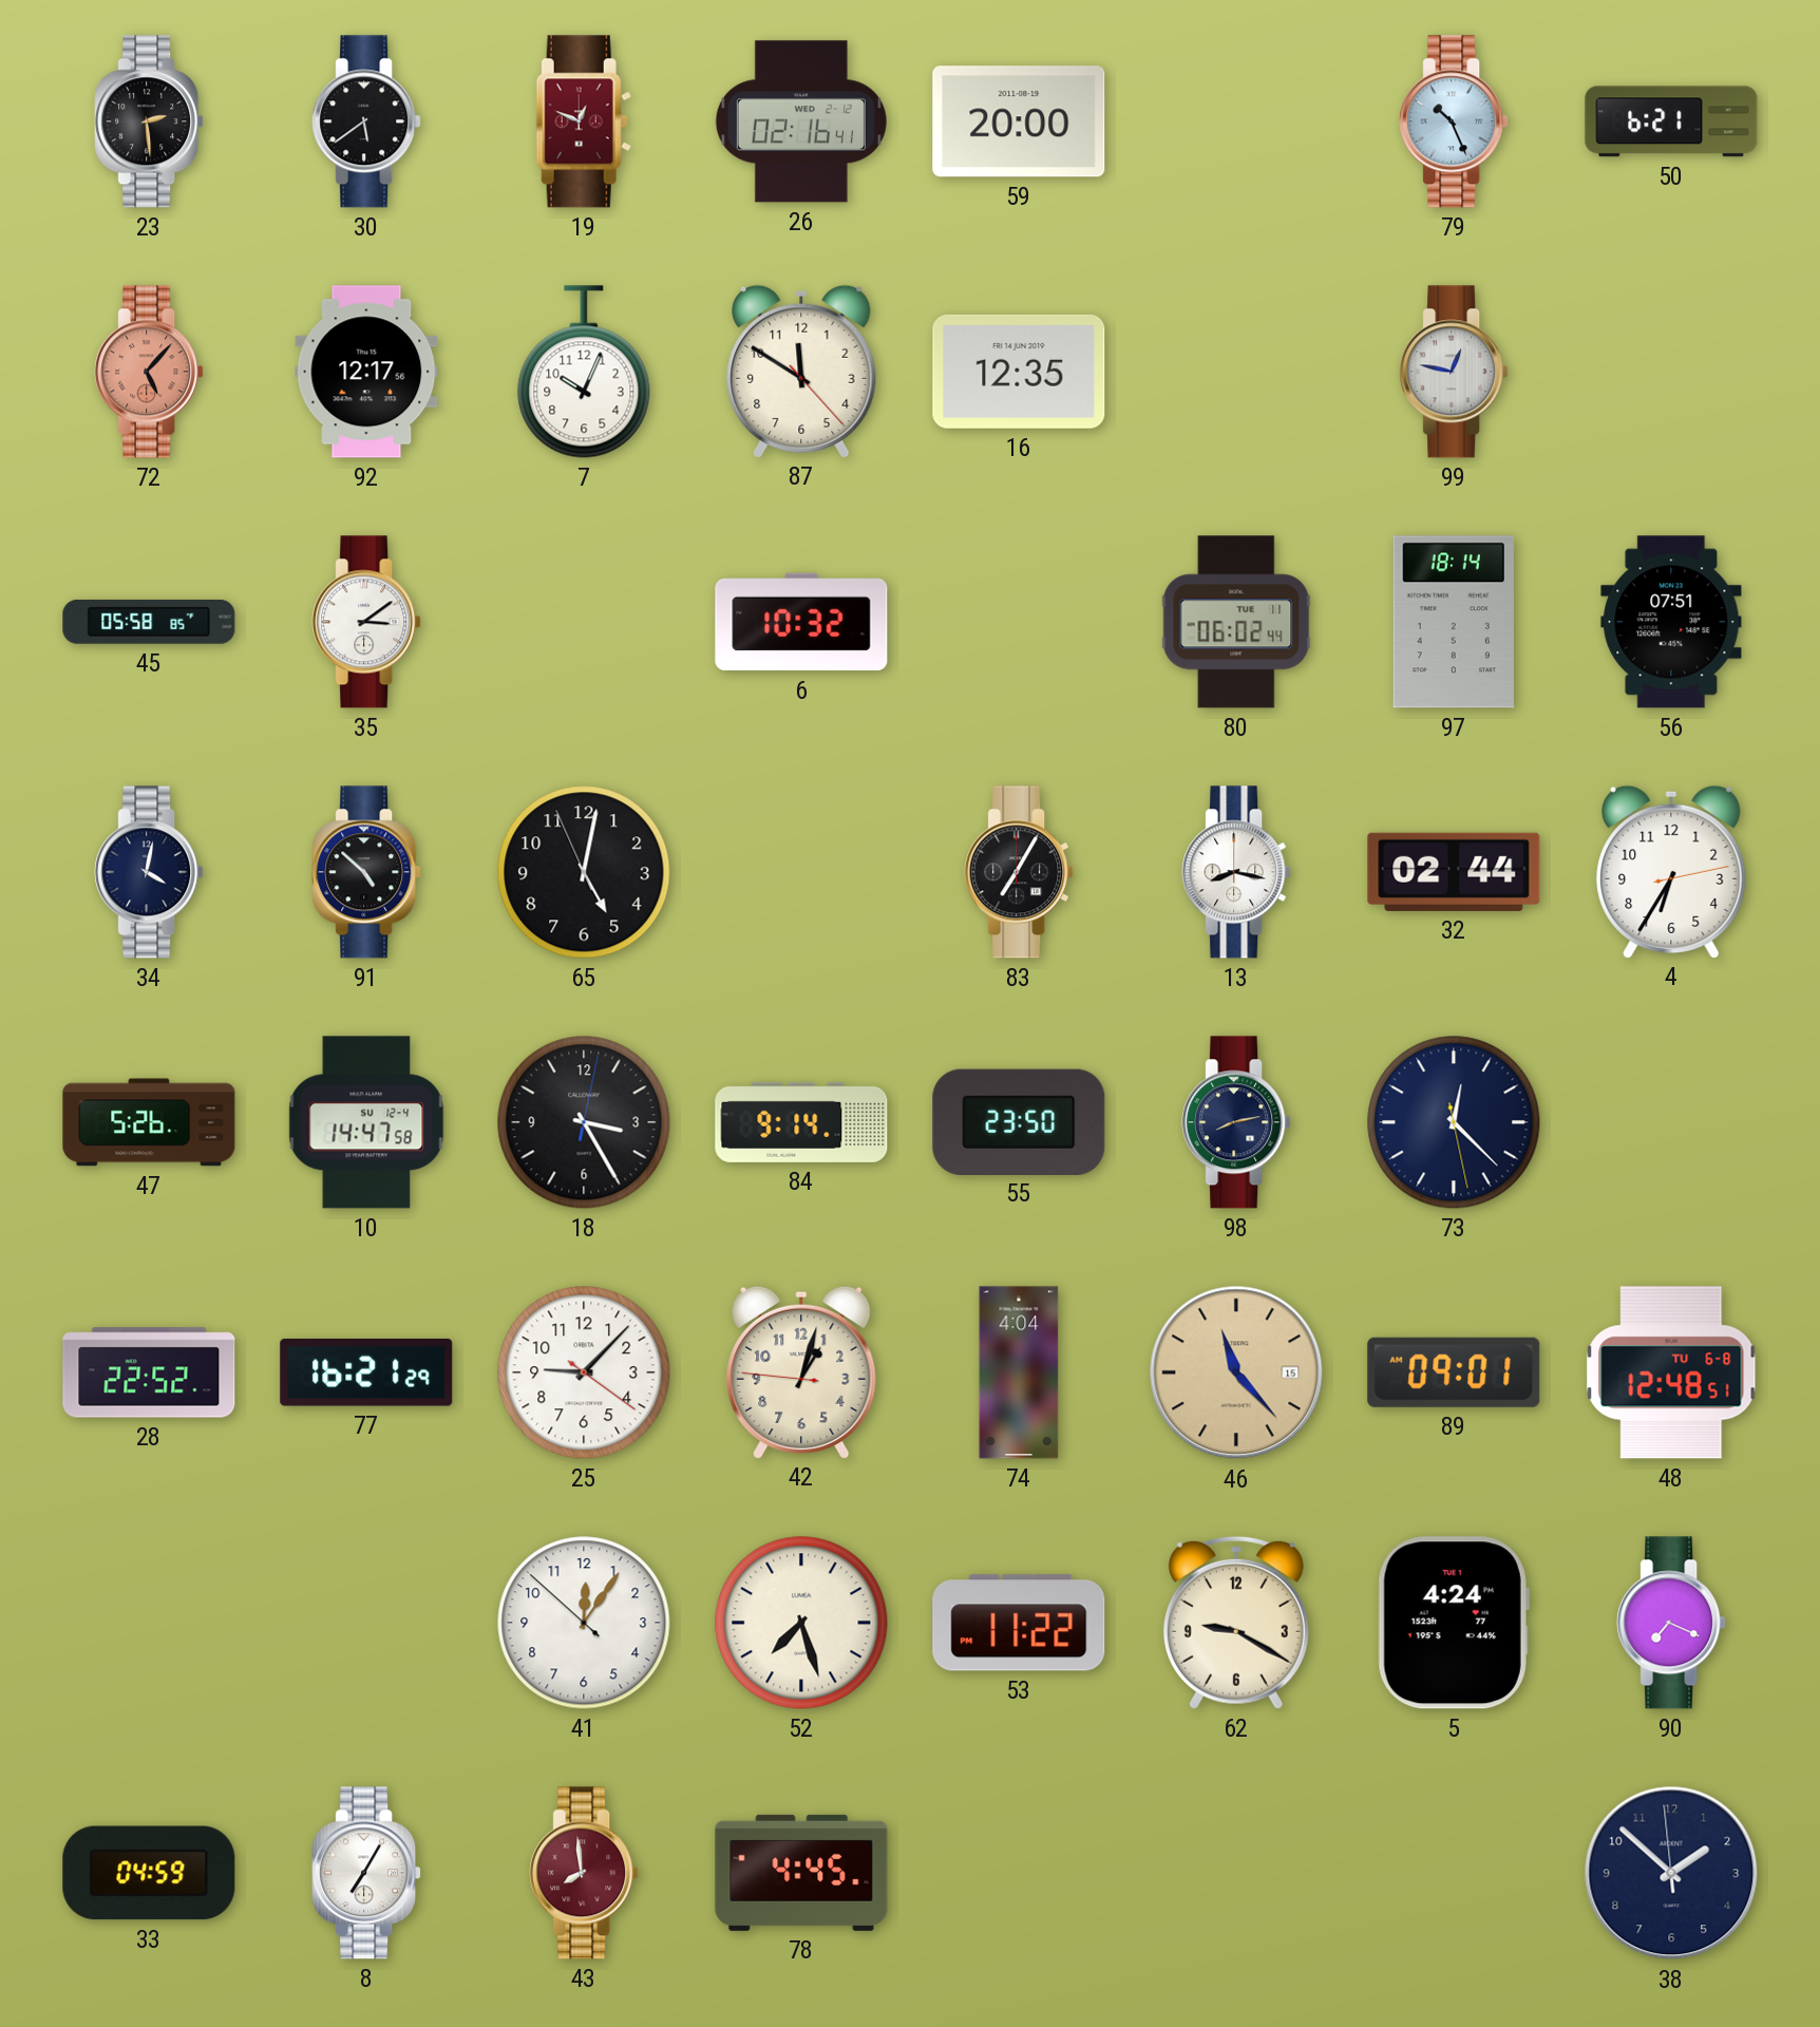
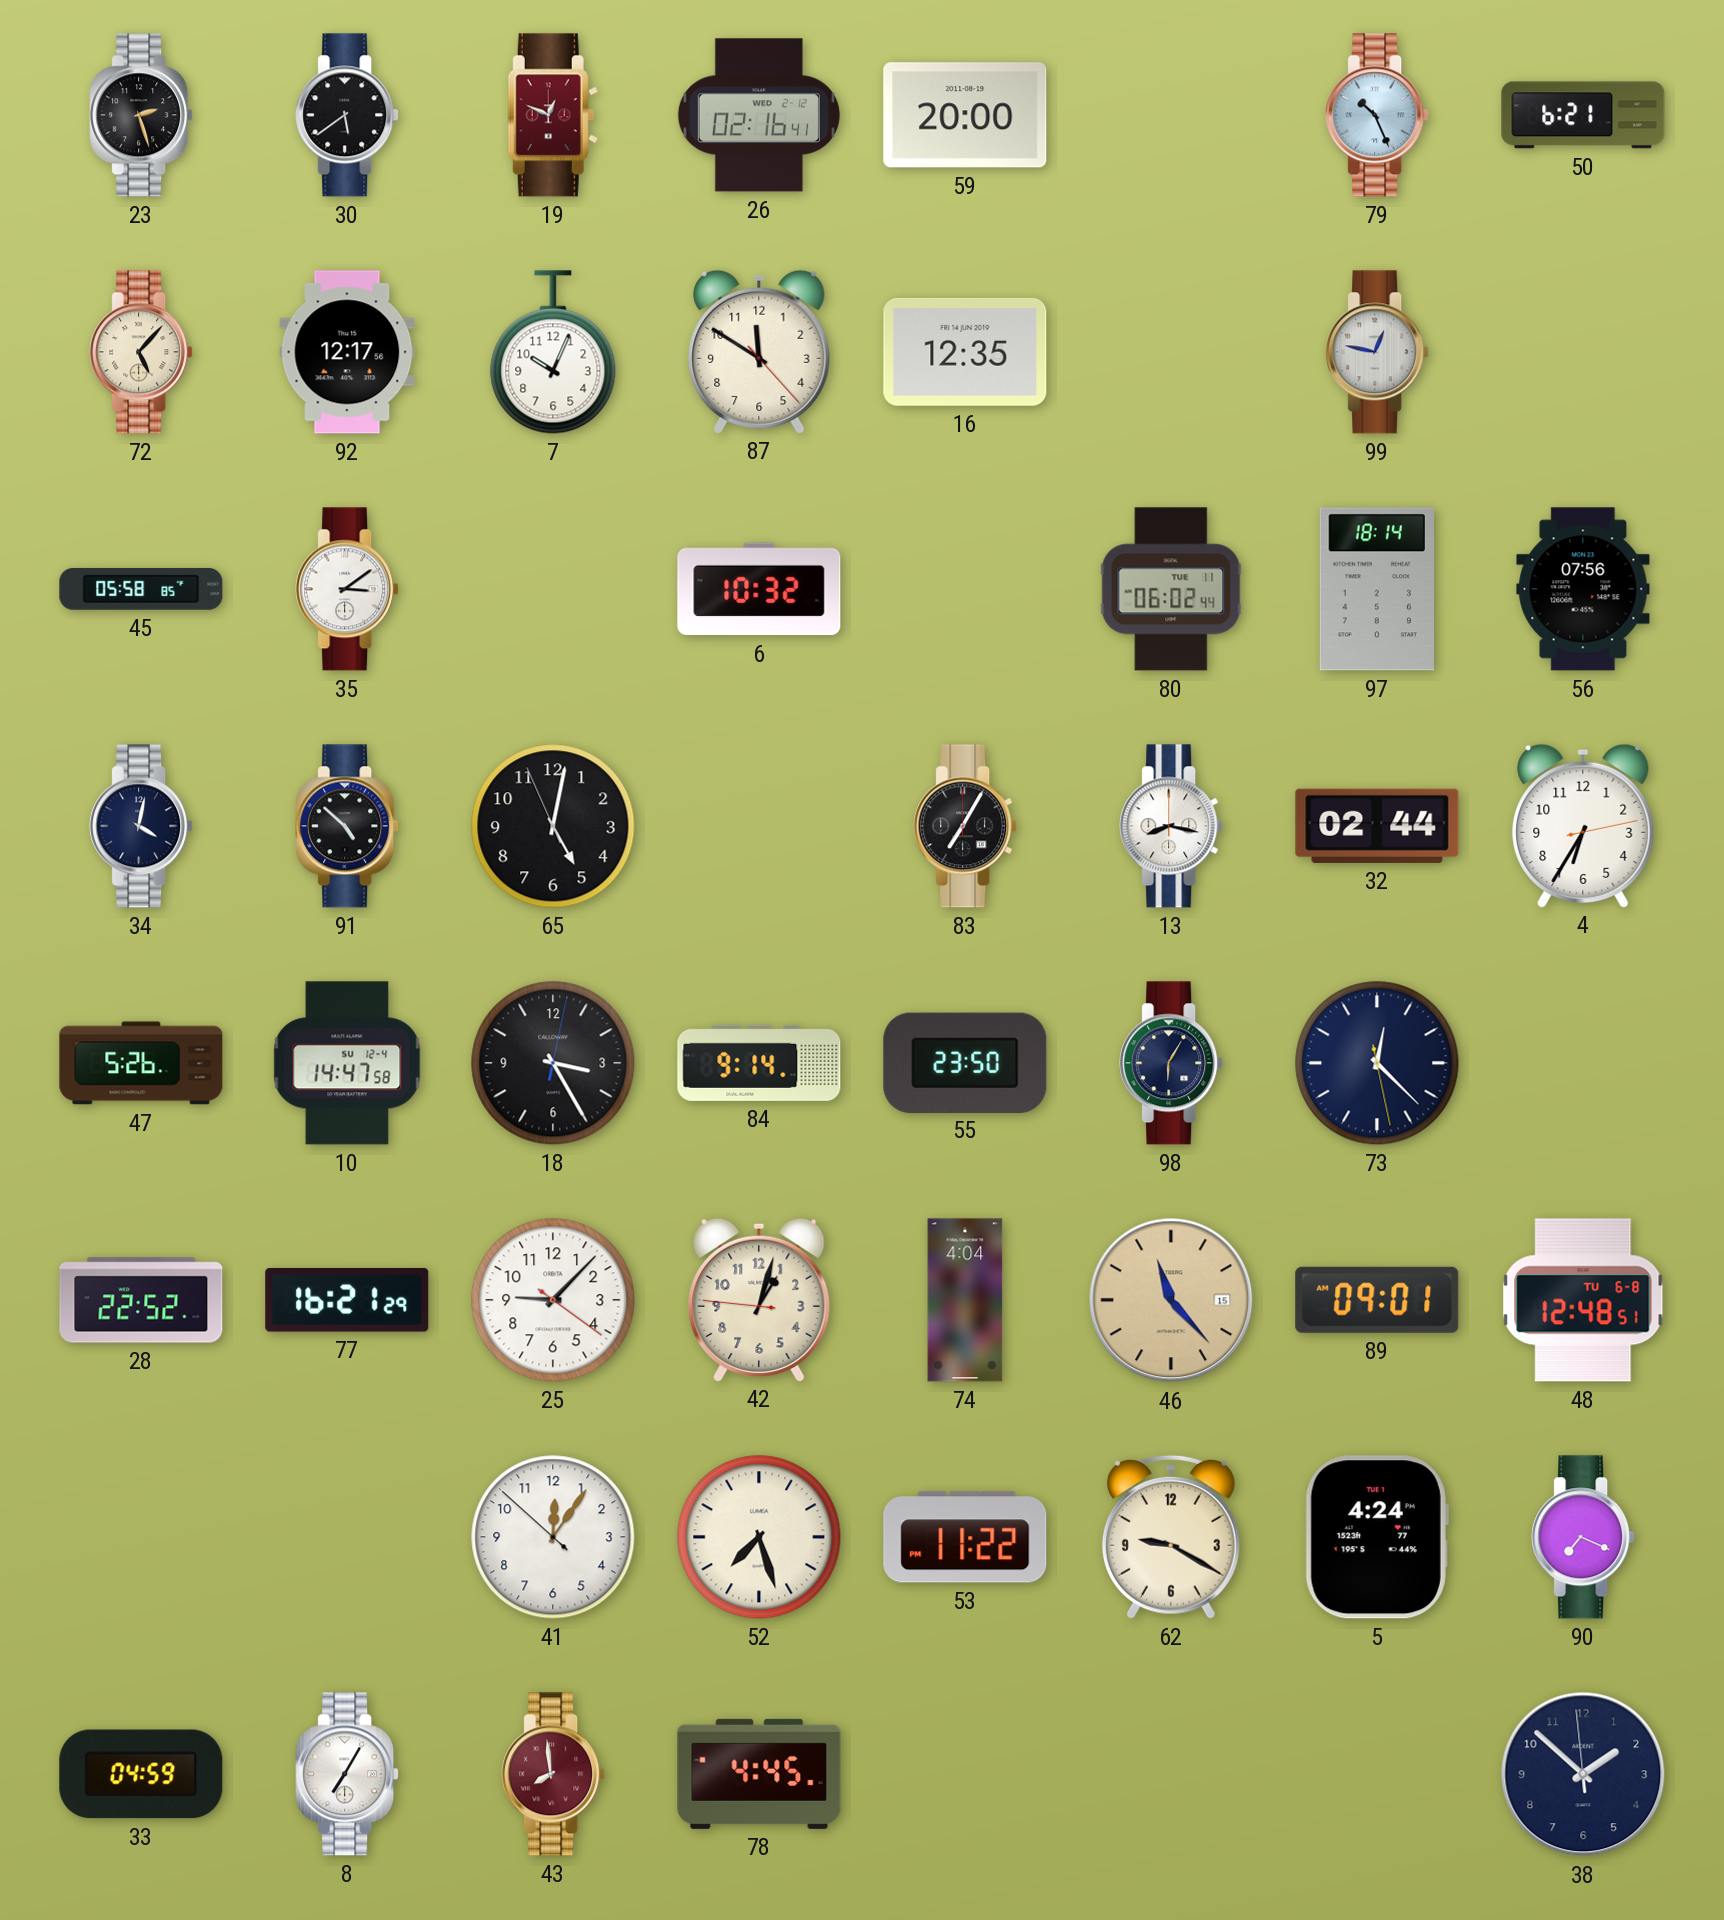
23: 2:29 -> 2:27
72 dial: salmon -> cream
56: 07:51 -> 07:56
98: 8:13 -> 6:05
